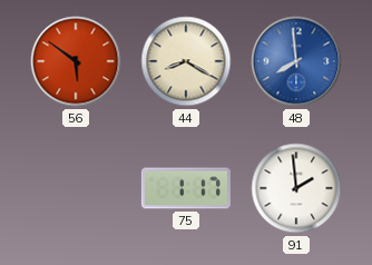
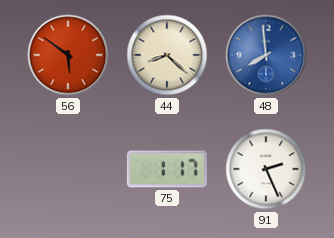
44: 8:20 -> 8:22
91: 1:59 -> 2:26
